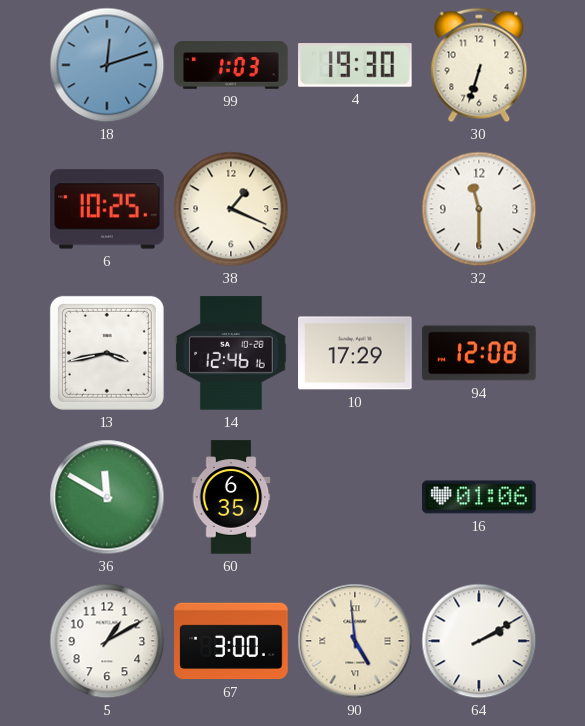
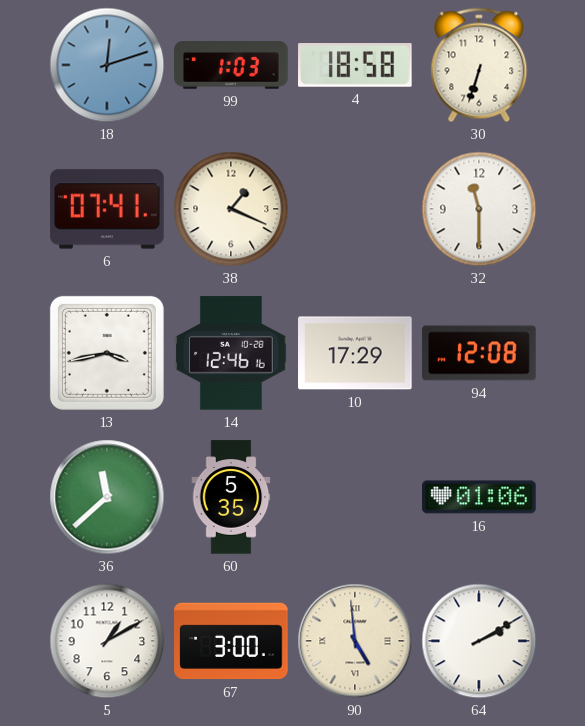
4: 19:30 -> 18:58
6: 10:25 -> 07:41
36: 11:50 -> 11:38
60: 6:35 -> 5:35
